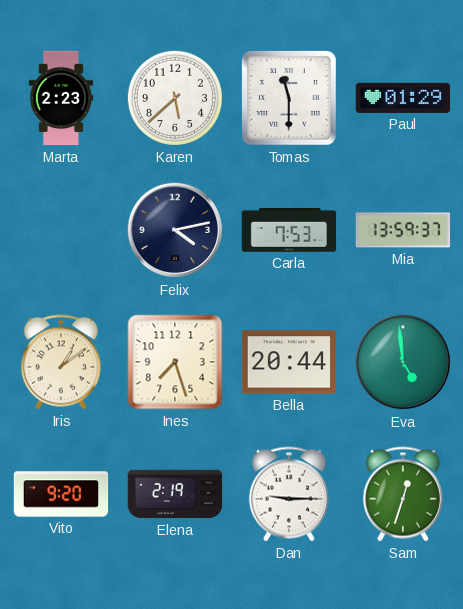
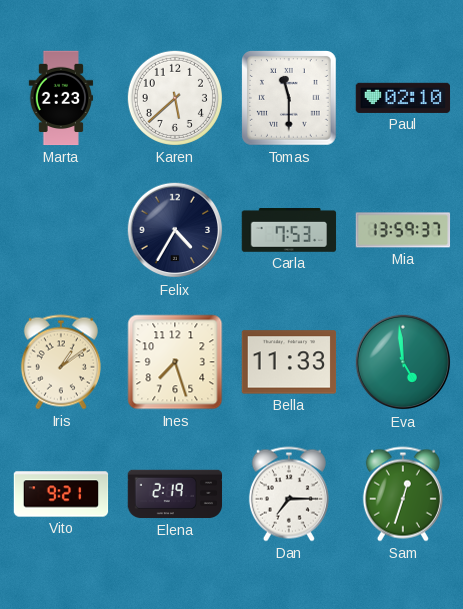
Paul: 01:29 -> 02:10
Felix: 4:13 -> 4:35
Bella: 20:44 -> 11:33
Vito: 9:20 -> 9:21
Dan: 9:15 -> 7:15
